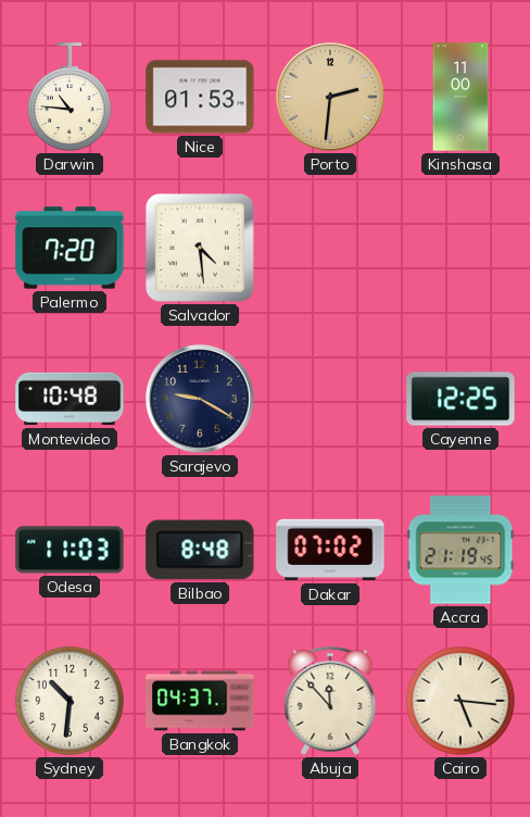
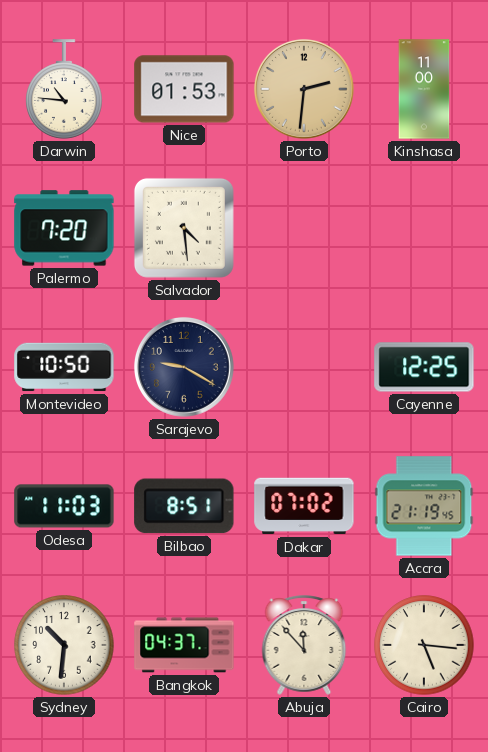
Montevideo: 10:48 -> 10:50
Bilbao: 8:48 -> 8:51
